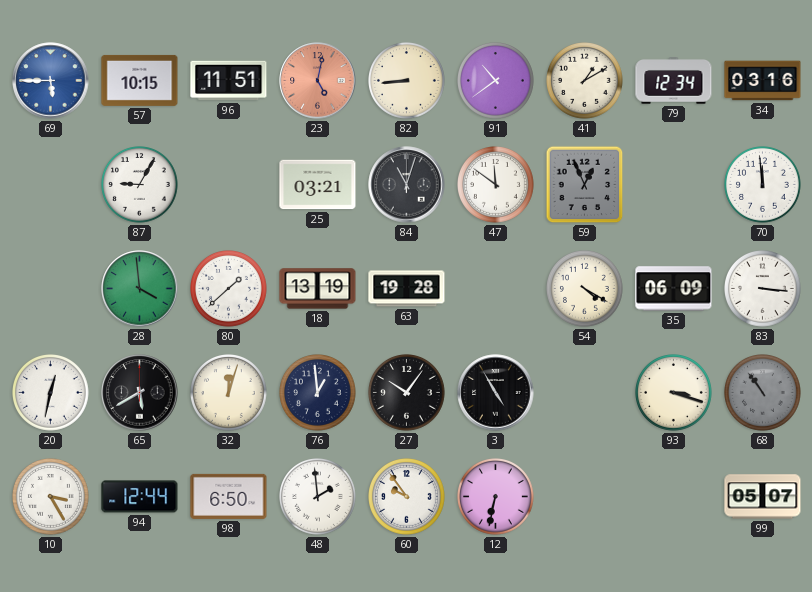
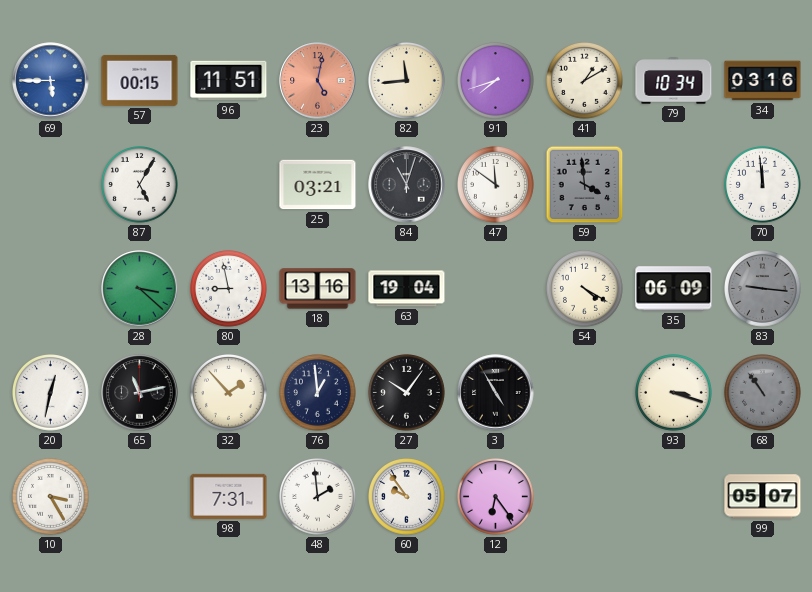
57: 10:15 -> 00:15
82: 8:44 -> 11:44
91: 10:39 -> 7:42
79: 12:34 -> 10:34
87: 9:05 -> 5:05
59: 12:56 -> 3:59
28: 3:59 -> 3:22
80: 1:38 -> 8:58
18: 13:19 -> 13:16
63: 19:28 -> 19:04
83: 3:16 -> 9:16
83 dial: white -> grey
65: 5:40 -> 11:13
32: 12:03 -> 1:53
94: 12:44 -> none
98: 6:50 -> 7:31
12: 6:32 -> 6:24
